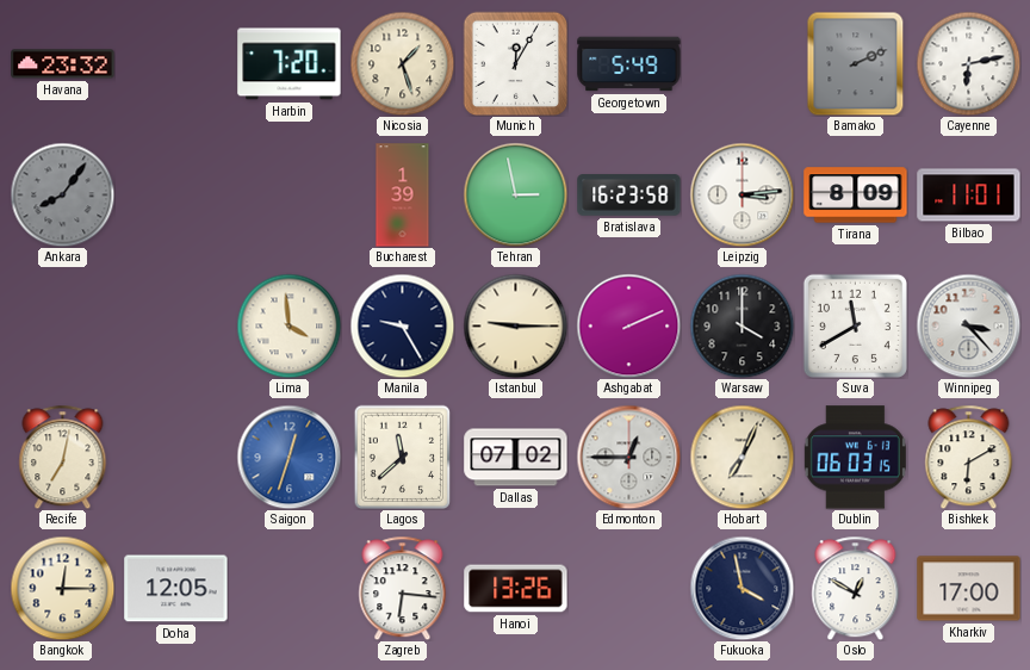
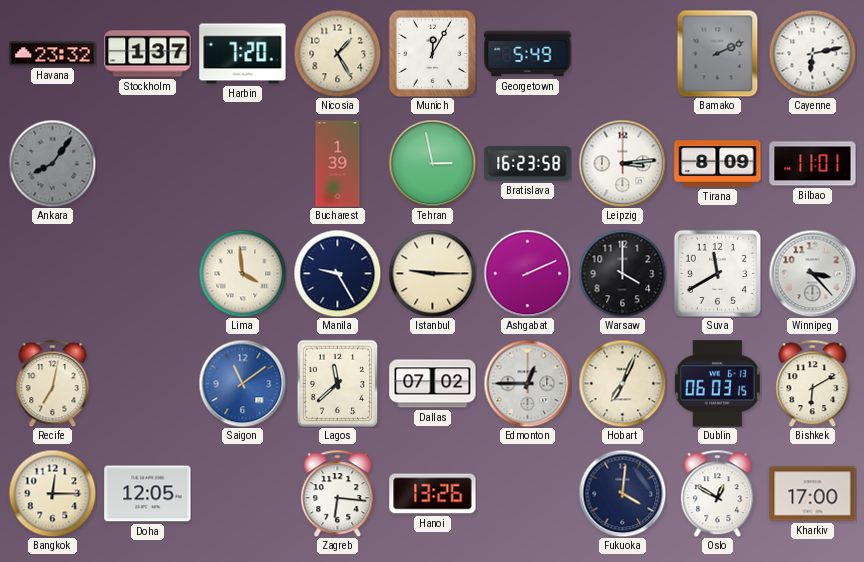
Stockholm: none -> 1:37
Nicosia: 1:27 -> 1:25
Saigon: 12:33 -> 11:09
Fukuoka: 3:58 -> 4:01
